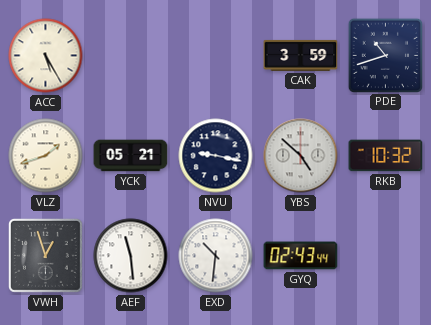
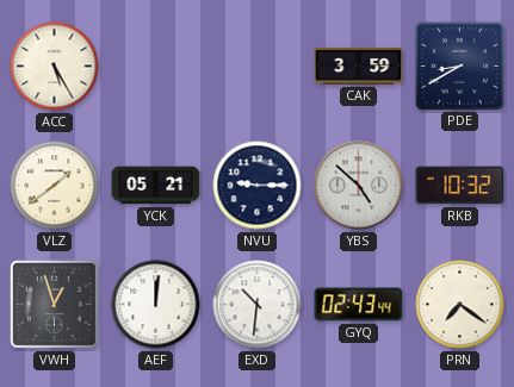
PDE: 10:42 -> 8:40
VLZ: 1:42 -> 1:39
NVU: 9:17 -> 9:15
AEF: 11:29 -> 12:01
PRN: none -> 7:21
